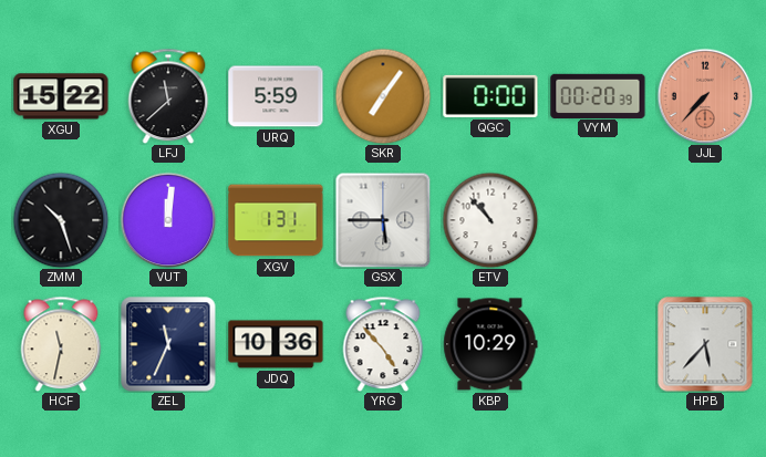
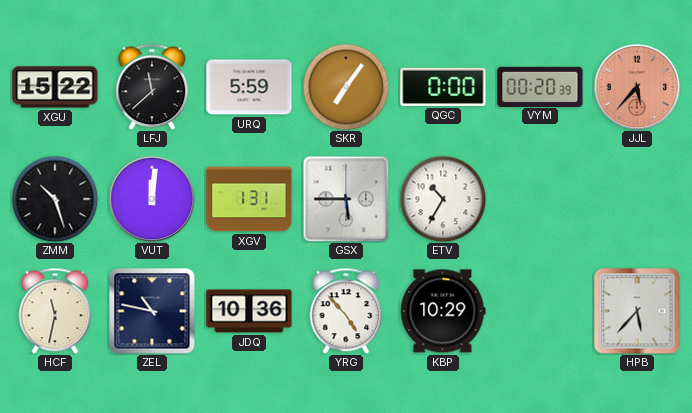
JJL: 7:37 -> 5:37
ETV: 10:53 -> 10:35
ZEL: 11:34 -> 10:47
